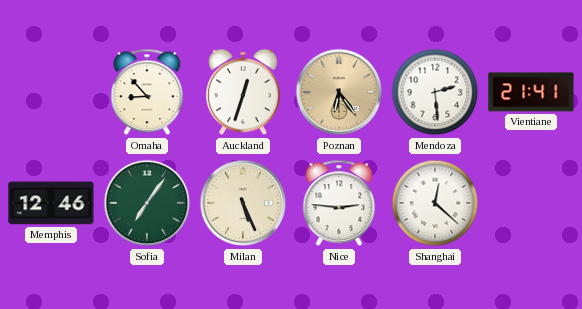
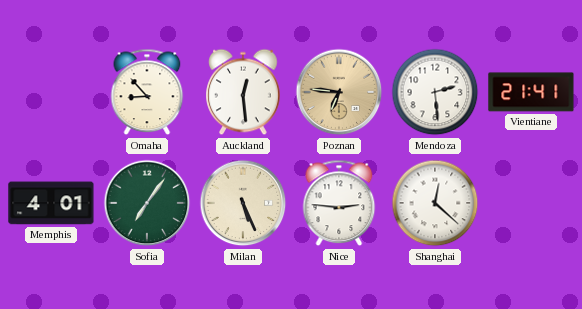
Auckland: 12:33 -> 12:29
Poznan: 6:24 -> 6:46
Memphis: 12:46 -> 4:01
